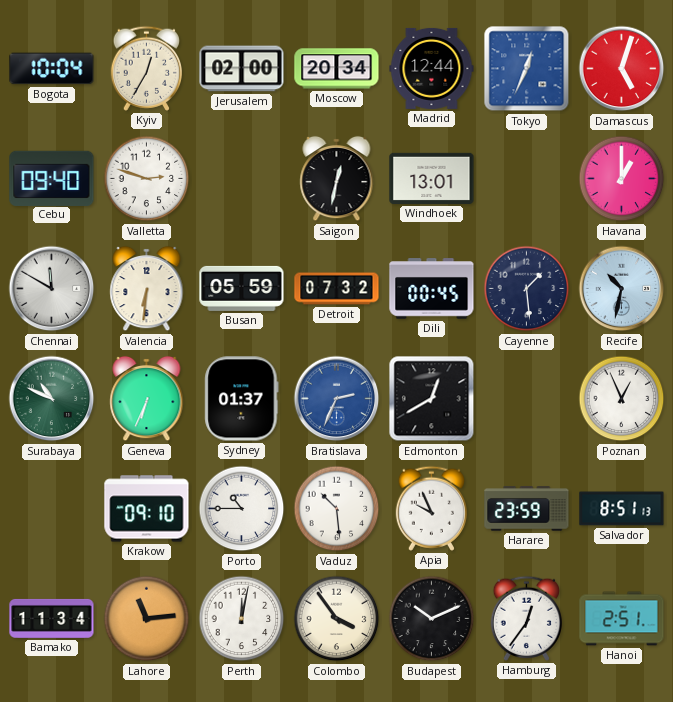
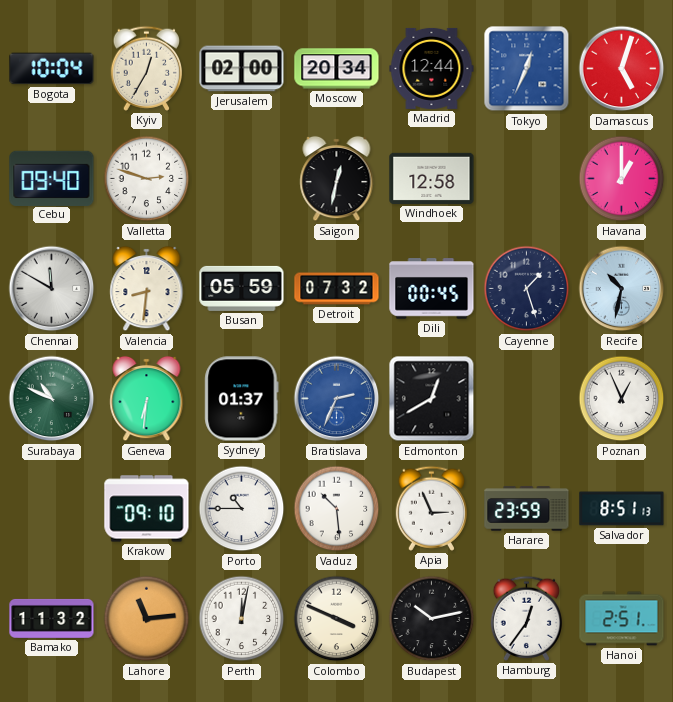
Windhoek: 13:01 -> 12:58
Valencia: 6:31 -> 8:31
Cayenne: 1:29 -> 1:27
Geneva: 6:34 -> 6:31
Apia: 9:56 -> 2:56
Bamako: 11:34 -> 11:32
Colombo: 3:54 -> 3:49
Budapest: 10:11 -> 10:13
